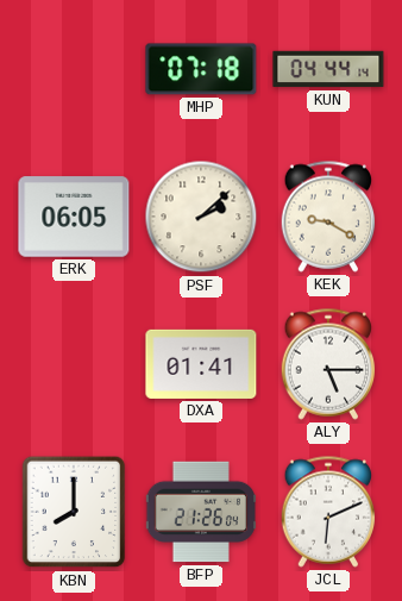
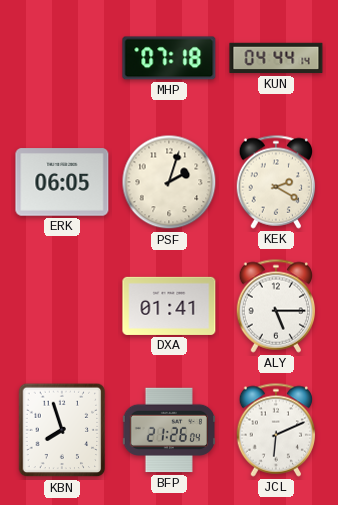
PSF: 2:08 -> 2:03
KEK: 9:20 -> 2:20
KBN: 8:00 -> 7:57
